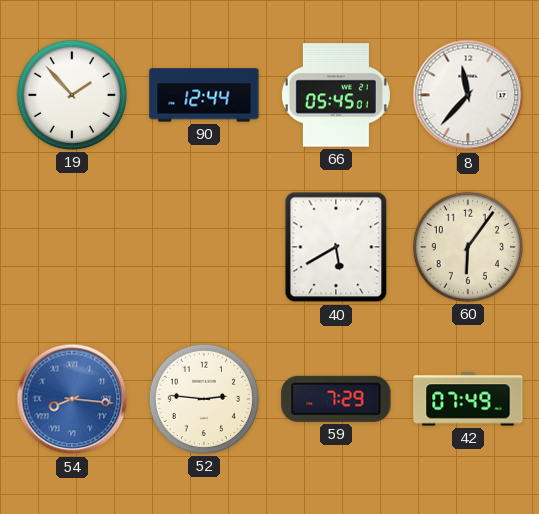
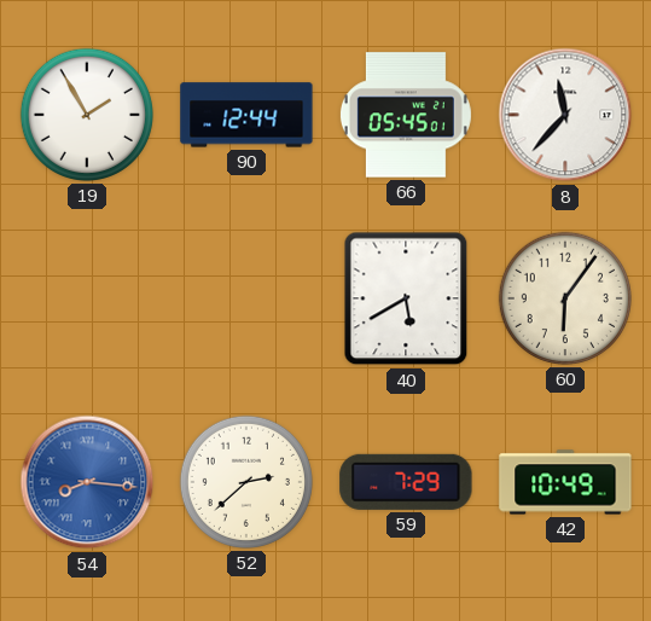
19: 1:53 -> 1:55
52: 2:46 -> 2:38
42: 07:49 -> 10:49
